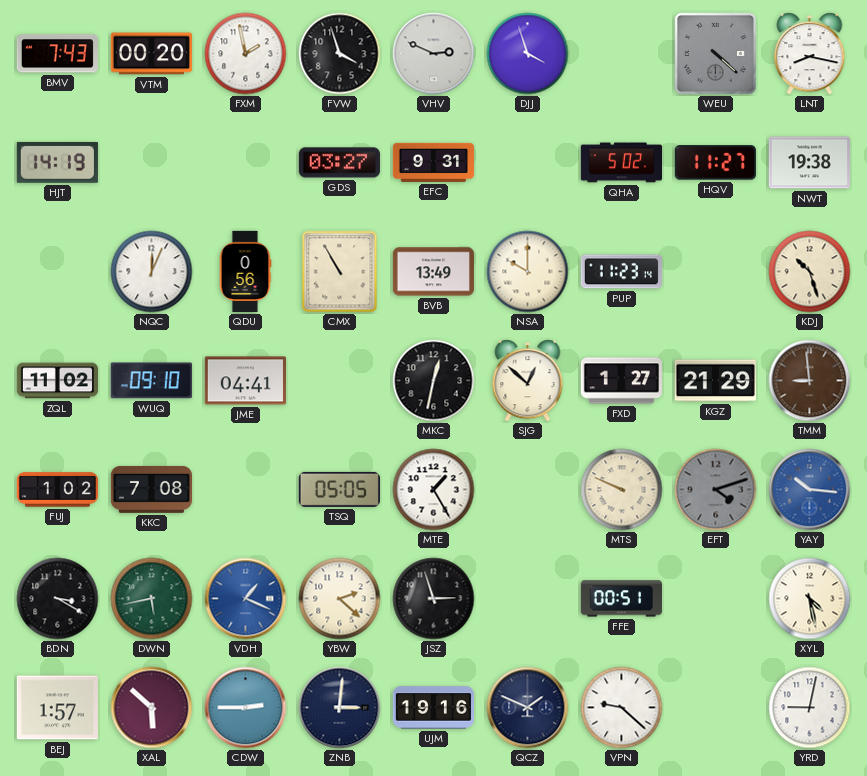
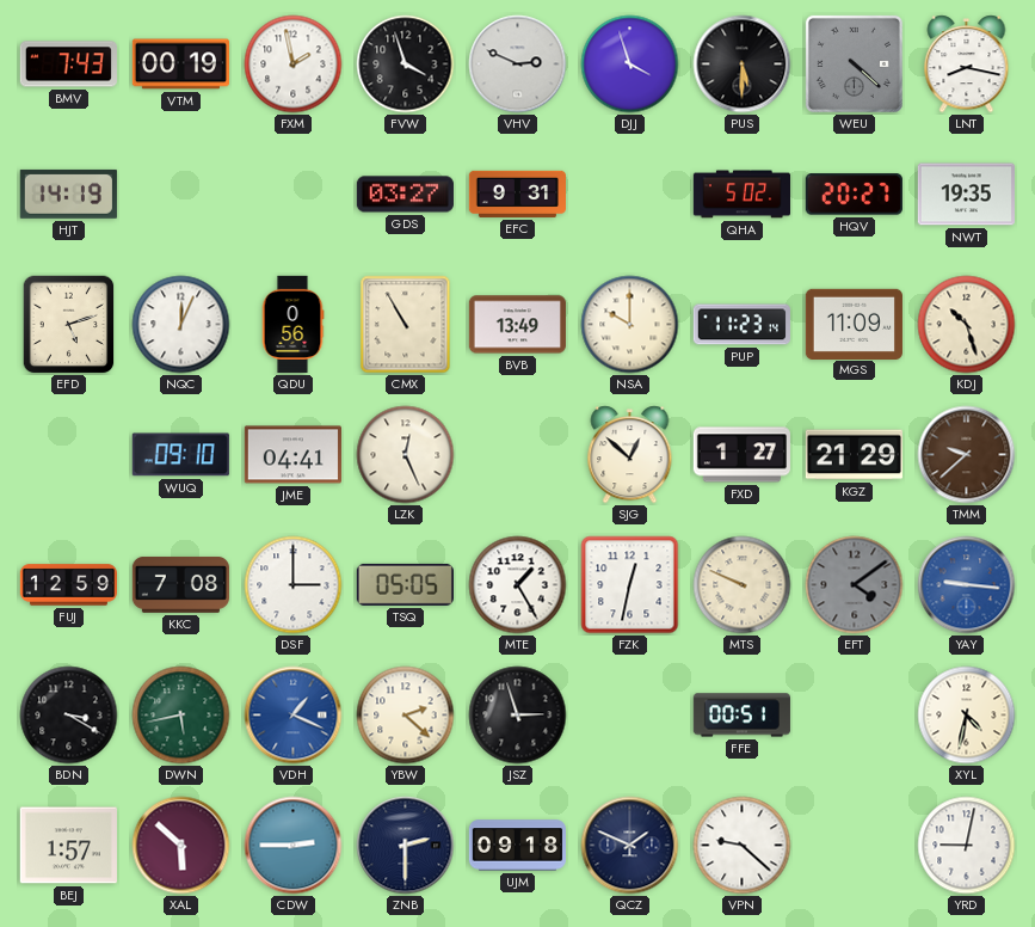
VTM: 00:20 -> 00:19
PUS: none -> 5:30
HQV: 11:27 -> 20:27
NWT: 19:38 -> 19:35
EFD: none -> 5:12
MGS: none -> 11:09
ZQL: 11:02 -> none
LZK: none -> 12:26
MKC: 12:32 -> none
TMM: 8:59 -> 9:38
FUJ: 1:02 -> 12:59
DSF: none -> 3:00
FZK: none -> 12:32
EFT: 4:12 -> 4:09
YAY: 10:16 -> 9:16
XYL: 4:28 -> 4:32
ZNB: 3:01 -> 2:30
UJM: 19:16 -> 09:18
